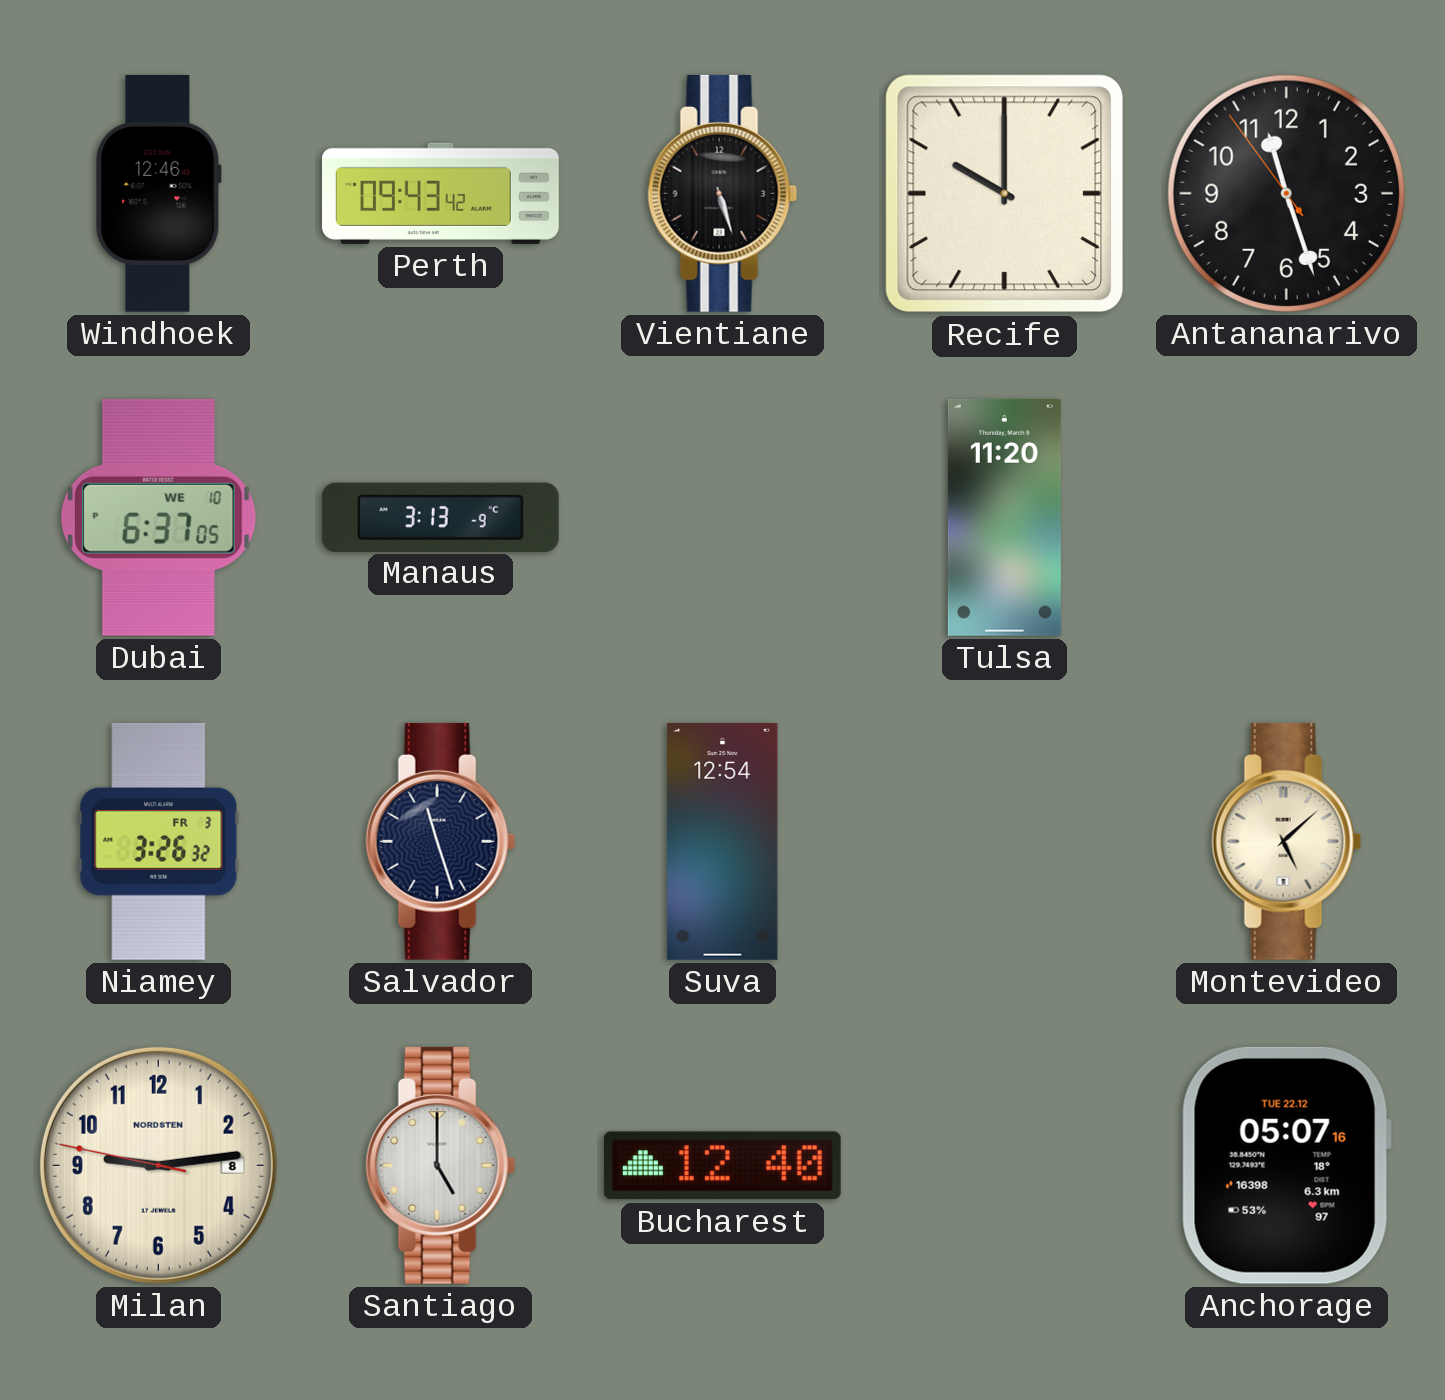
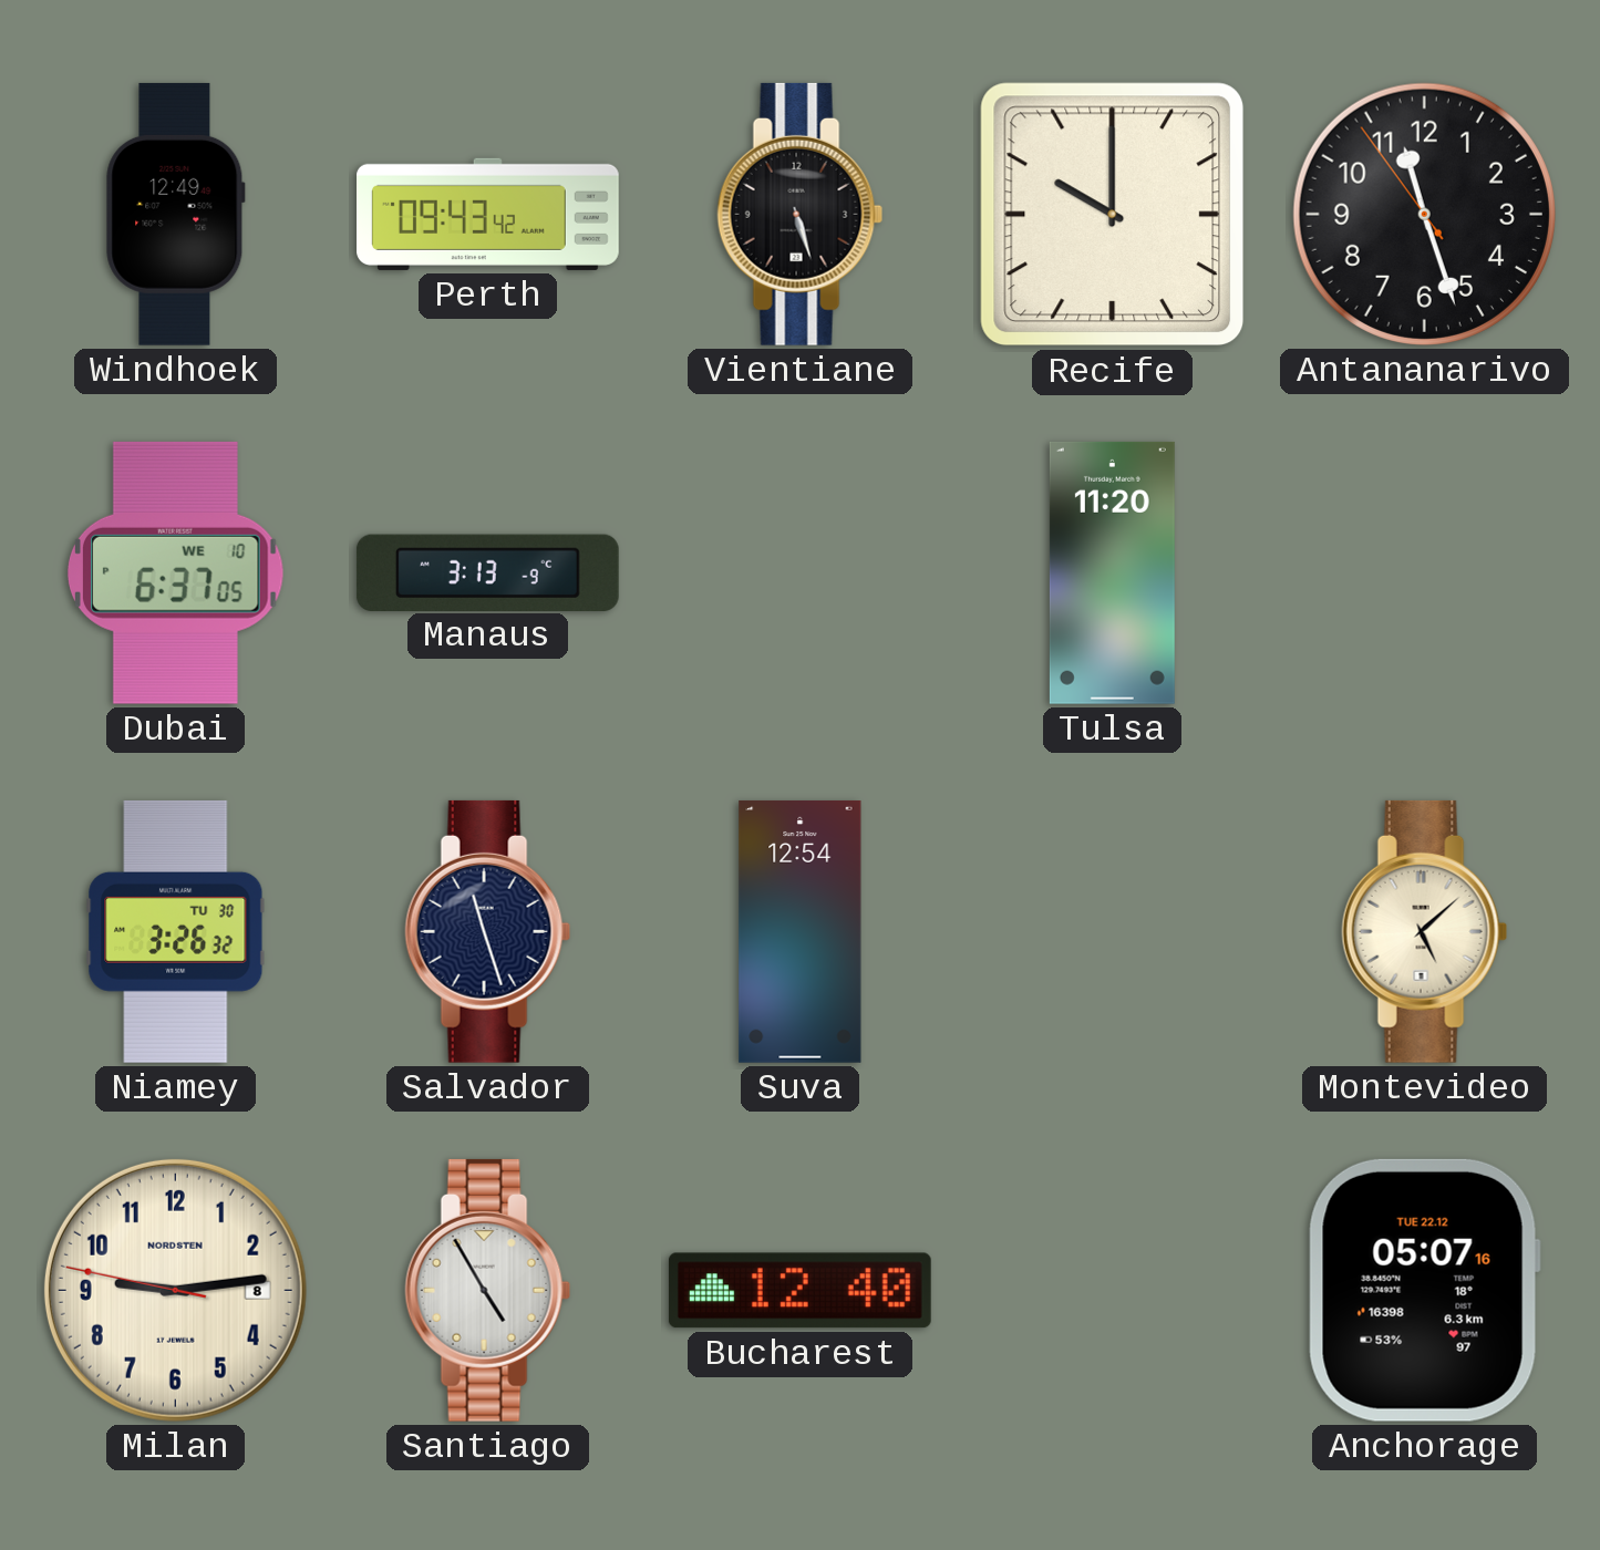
Windhoek: 12:46 -> 12:49
Niamey date: FR 3 -> TU 30
Santiago: 5:00 -> 4:55
